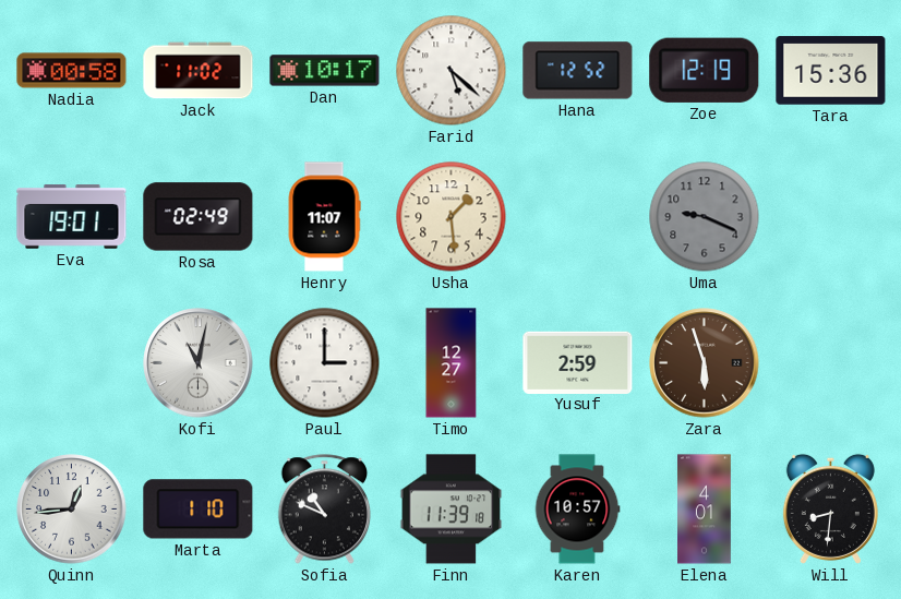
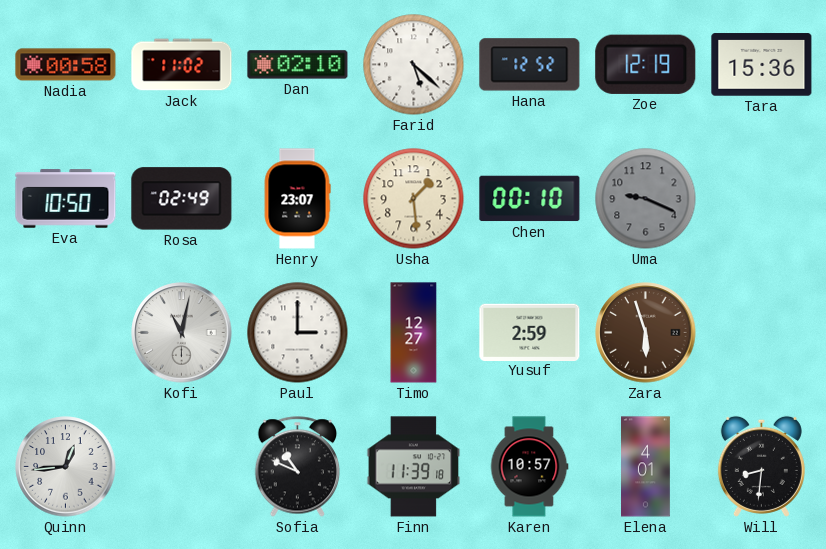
Dan: 10:17 -> 02:10
Eva: 19:01 -> 10:50
Henry: 11:07 -> 23:07
Chen: none -> 00:10
Marta: 1:10 -> none
